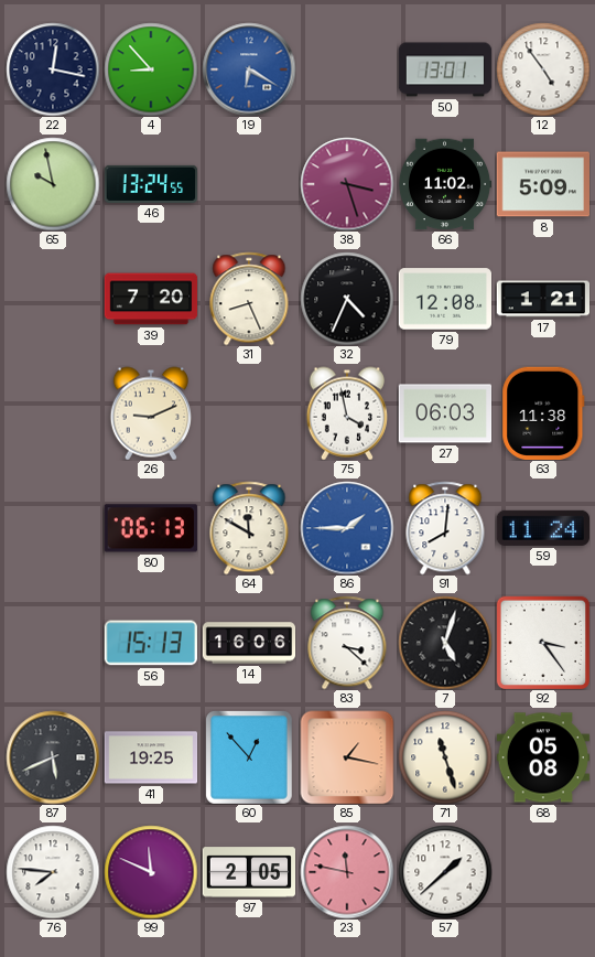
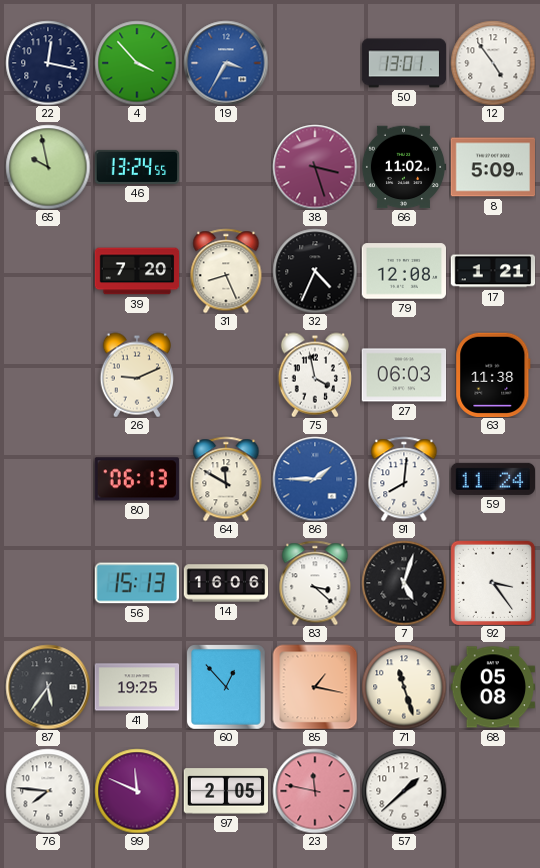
4: 8:53 -> 3:53
19: 6:20 -> 3:35
87: 5:41 -> 5:36
